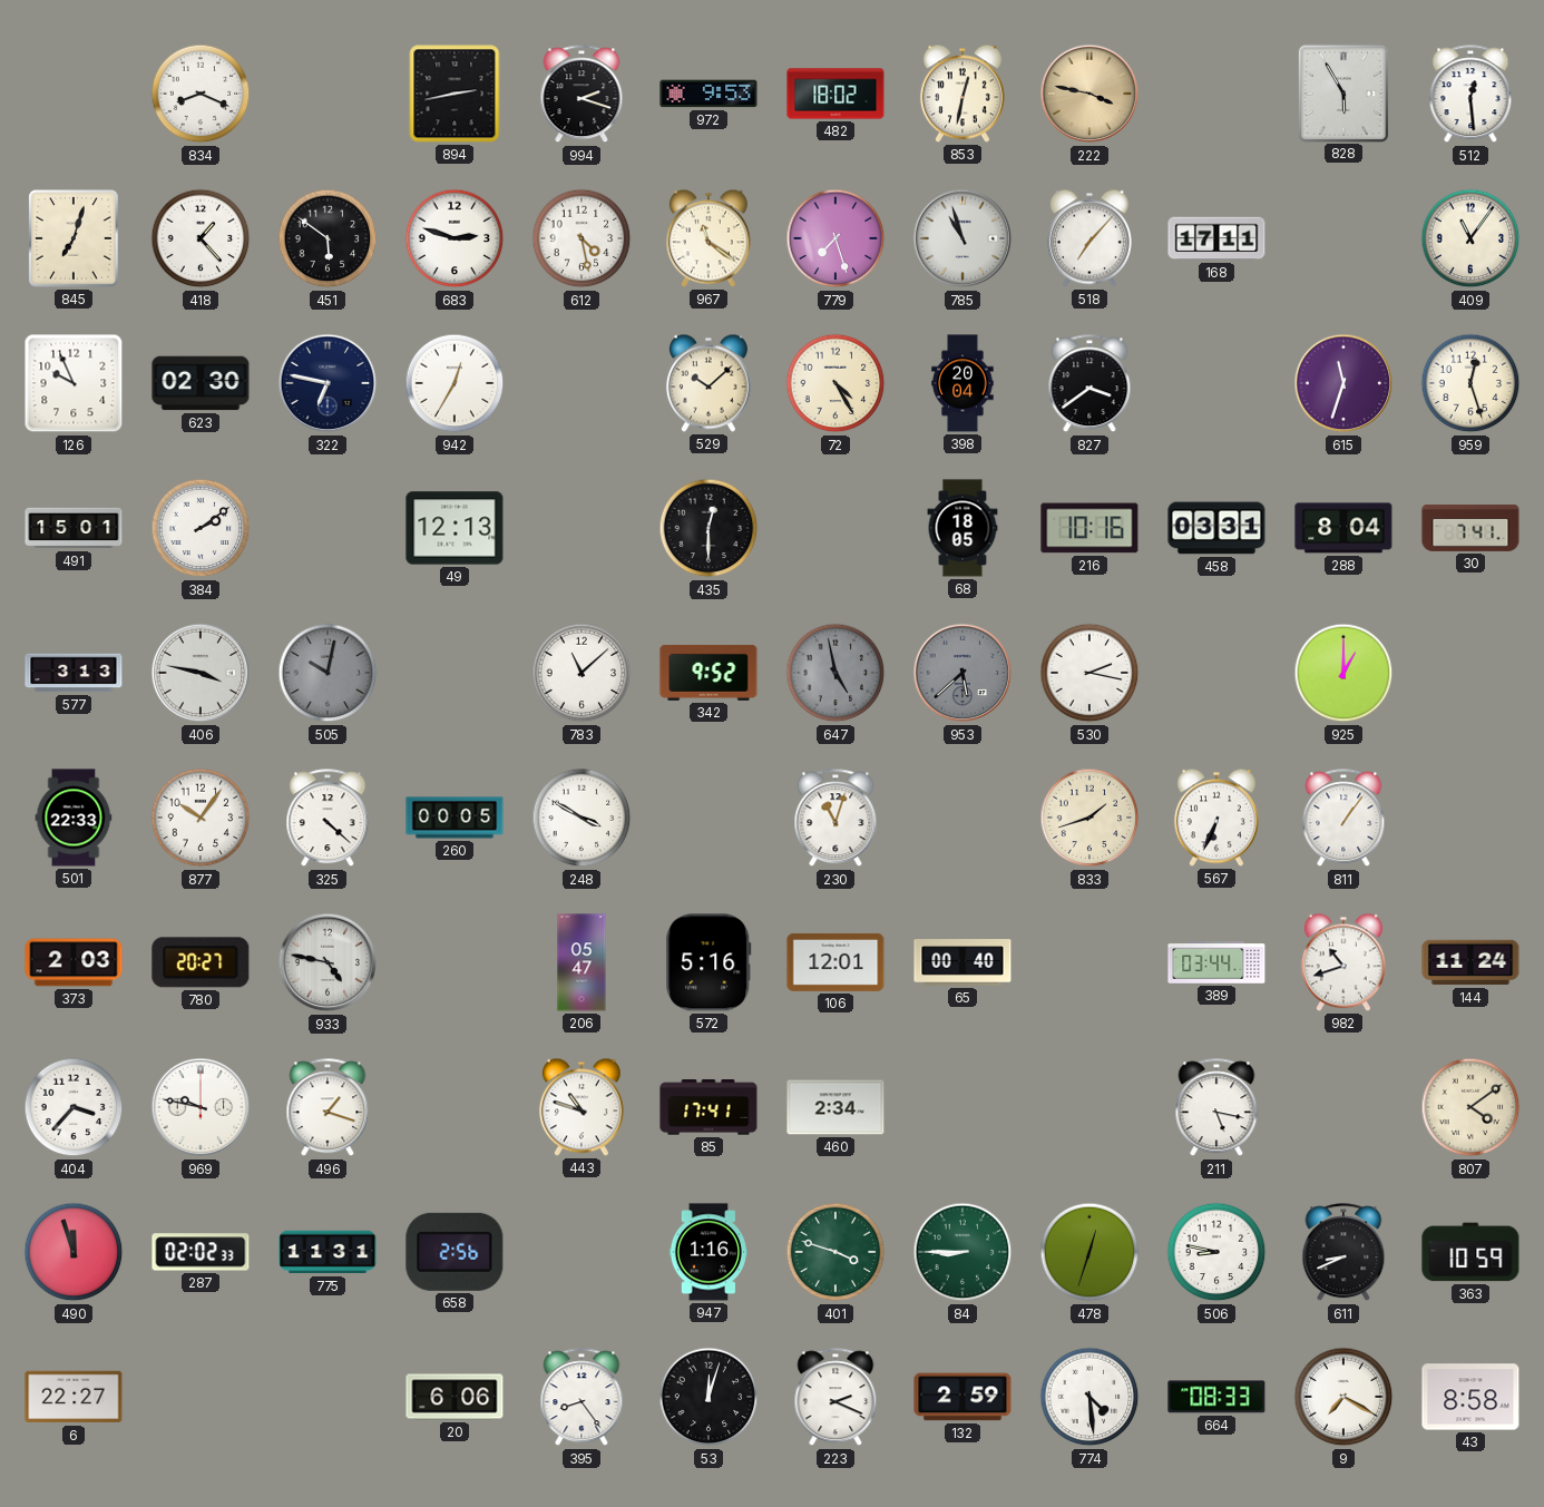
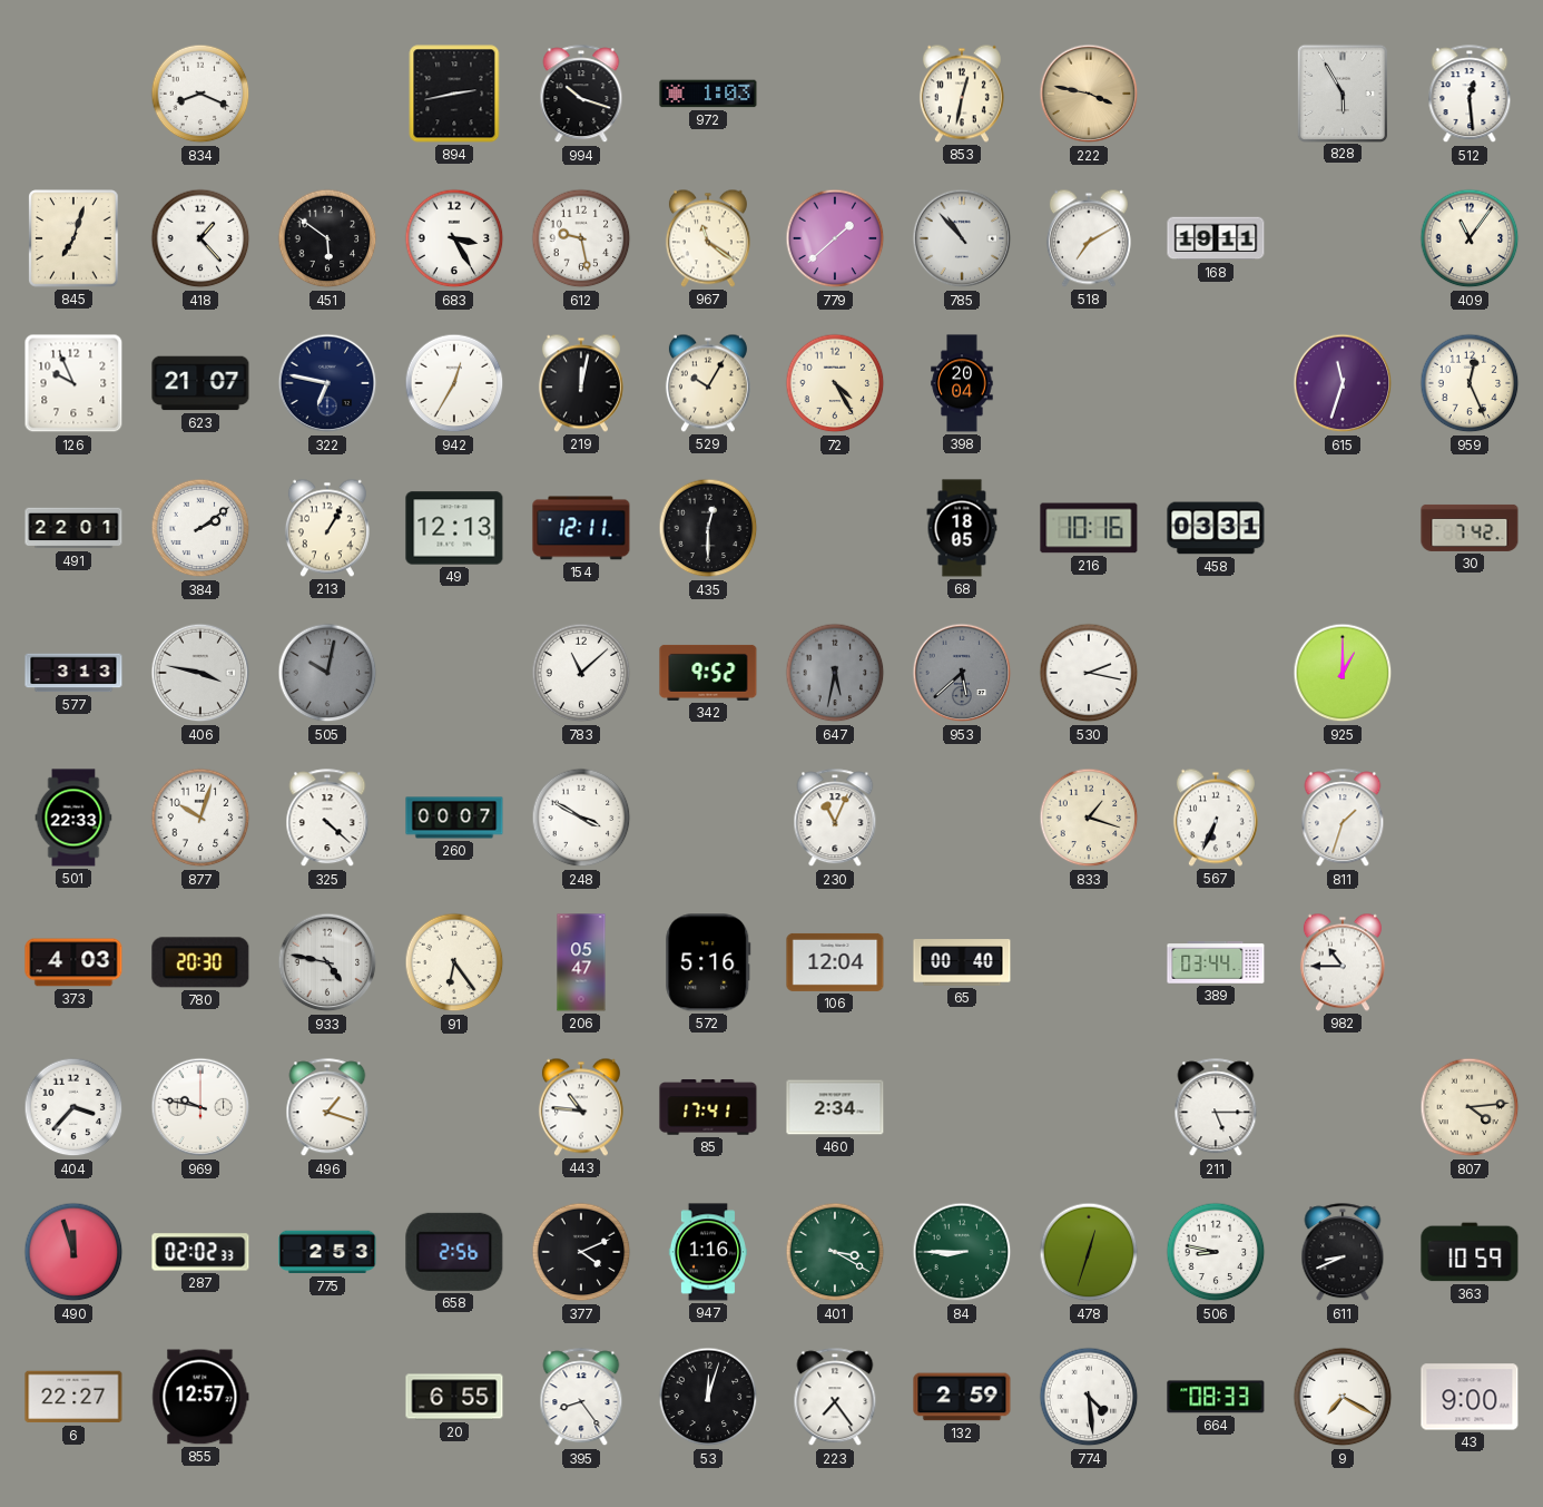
994: 2:18 -> 10:18
972: 9:53 -> 1:03
482: 18:02 -> none
683: 2:48 -> 3:25
612: 4:28 -> 9:28
779: 7:27 -> 1:38
785: 10:57 -> 10:53
518: 7:07 -> 7:10
168: 17:11 -> 19:11
623: 02:30 -> 21:07
219: none -> 12:02
529: 10:08 -> 10:05
827: 3:39 -> none
959: 12:27 -> 12:26
491: 15:01 -> 22:01
213: none -> 1:05
154: none -> 12:11
288: 8:04 -> none
30: 7:41 -> 7:42
647: 4:58 -> 5:32
877: 10:06 -> 10:03
260: 00:05 -> 00:07
230: 11:03 -> 11:04
833: 1:42 -> 1:18
811: 1:06 -> 1:33
373: 2:03 -> 4:03
780: 20:27 -> 20:30
91: none -> 6:24
106: 12:01 -> 12:04
982: 10:42 -> 10:45
144: 11:24 -> none
443: 10:48 -> 10:46
211: 5:17 -> 5:15
807: 4:09 -> 4:14
775: 11:31 -> 2:53
377: none -> 4:11
401: 3:48 -> 3:20
855: none -> 12:57
20: 6:06 -> 6:55
223: 2:19 -> 7:24
43: 8:58 -> 9:00
